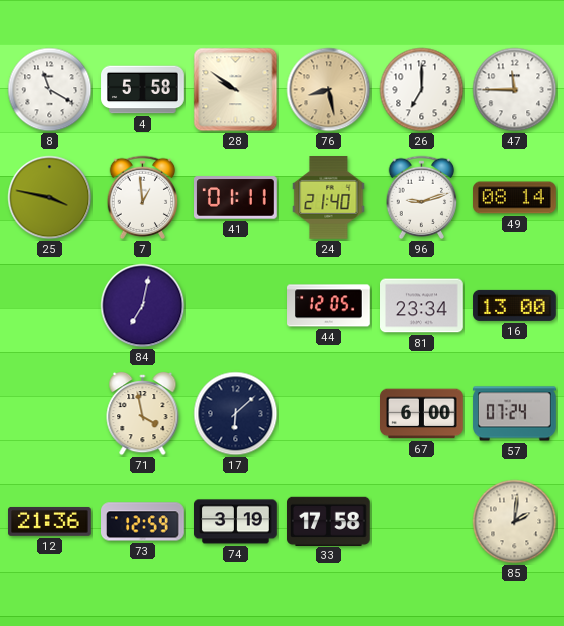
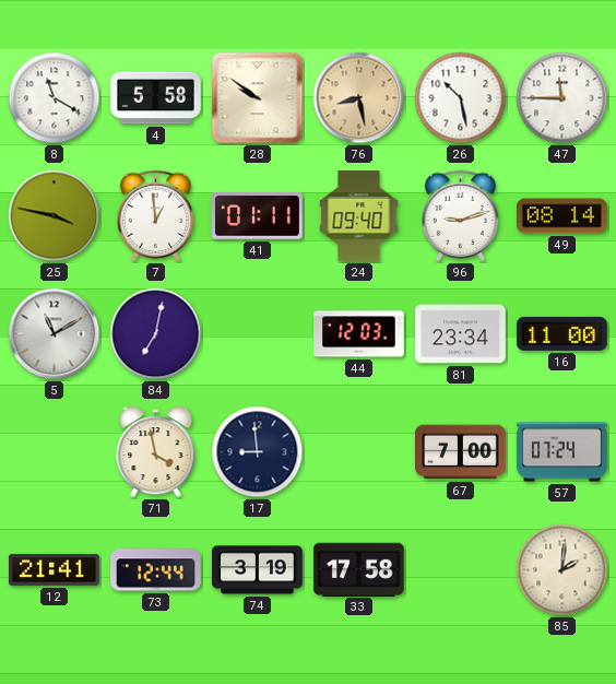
26: 7:00 -> 10:28
24: 21:40 -> 09:40
5: none -> 11:10
44: 12:05 -> 12:03
16: 13:00 -> 11:00
17: 6:08 -> 8:59
67: 6:00 -> 7:00
12: 21:36 -> 21:41
73: 12:59 -> 12:44
